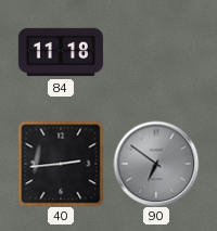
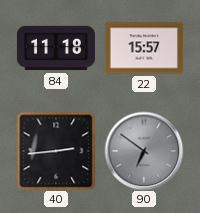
22: none -> 15:57
